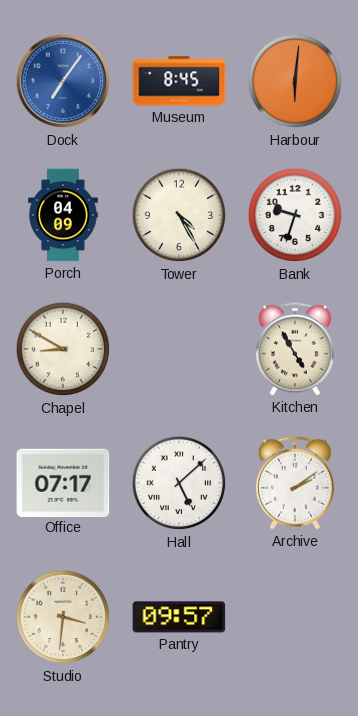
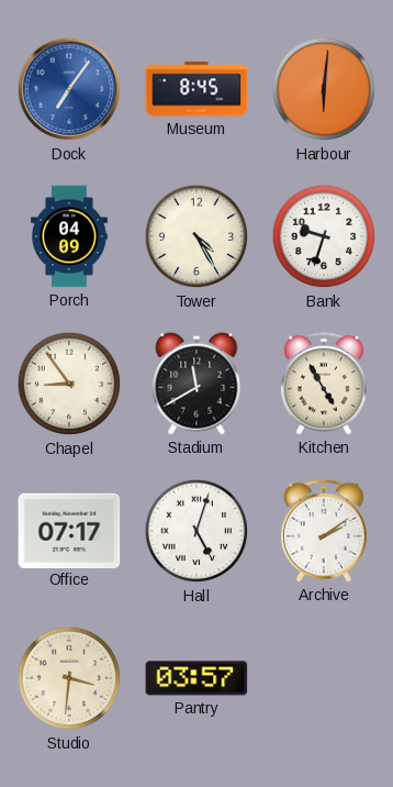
Chapel: 8:50 -> 8:54
Stadium: none -> 11:40
Hall: 5:08 -> 5:03
Pantry: 09:57 -> 03:57
